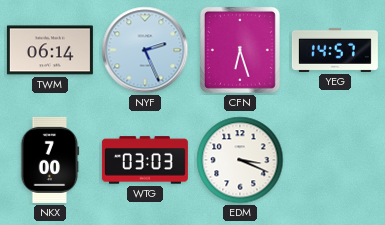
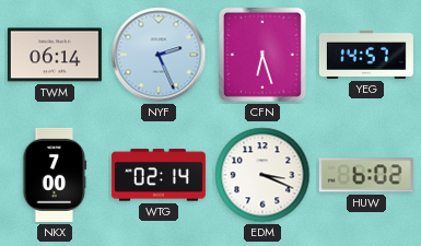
WTG: 03:03 -> 02:14
HUW: none -> 6:02
